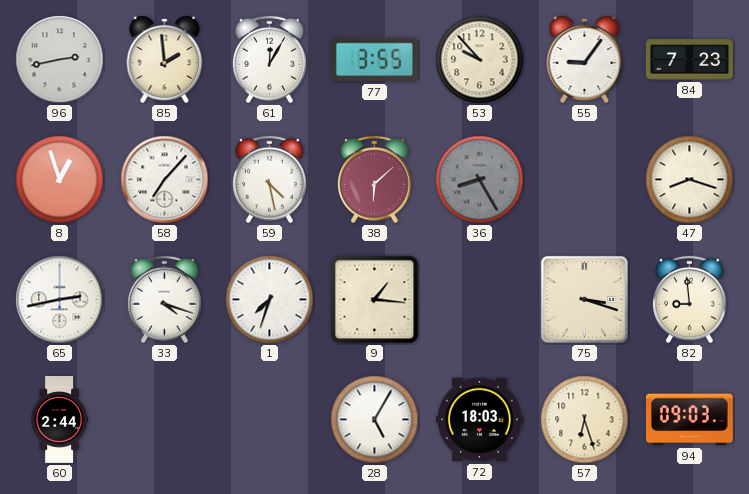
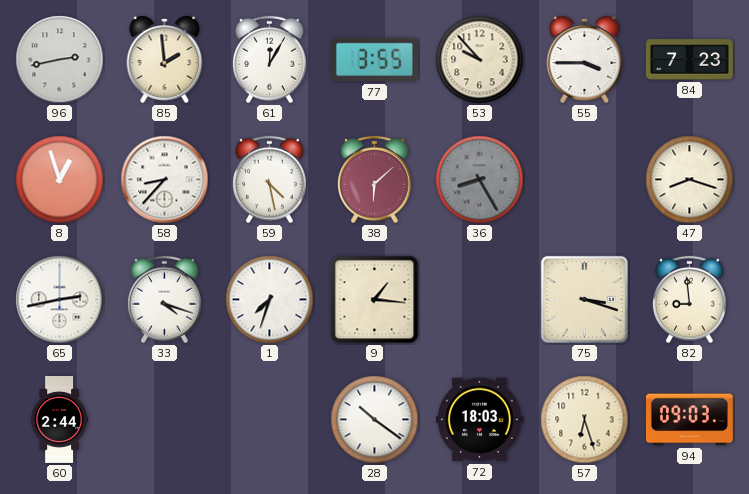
55: 9:06 -> 3:45
58: 7:07 -> 8:37
28: 5:05 -> 10:21
